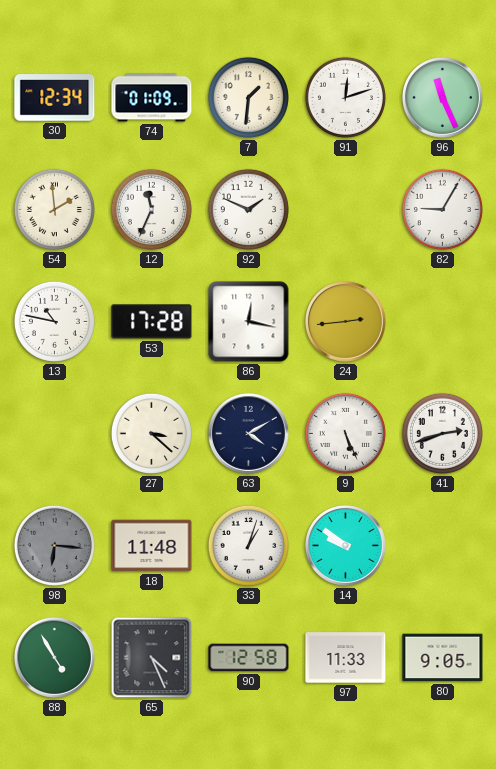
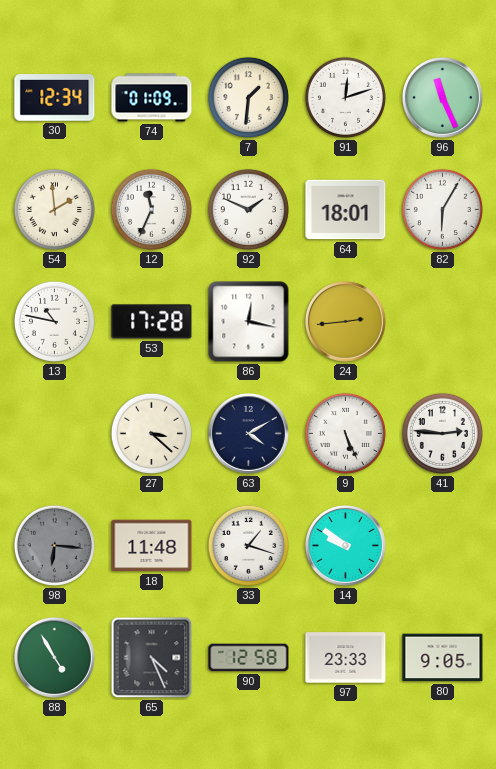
64: none -> 18:01
82: 9:05 -> 6:05
41: 2:42 -> 2:46
33: 1:03 -> 1:18
97: 11:33 -> 23:33
